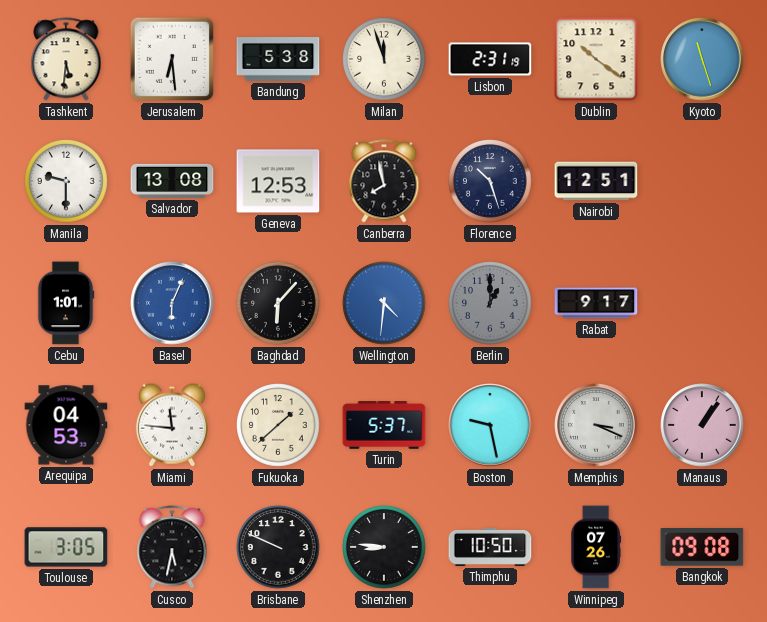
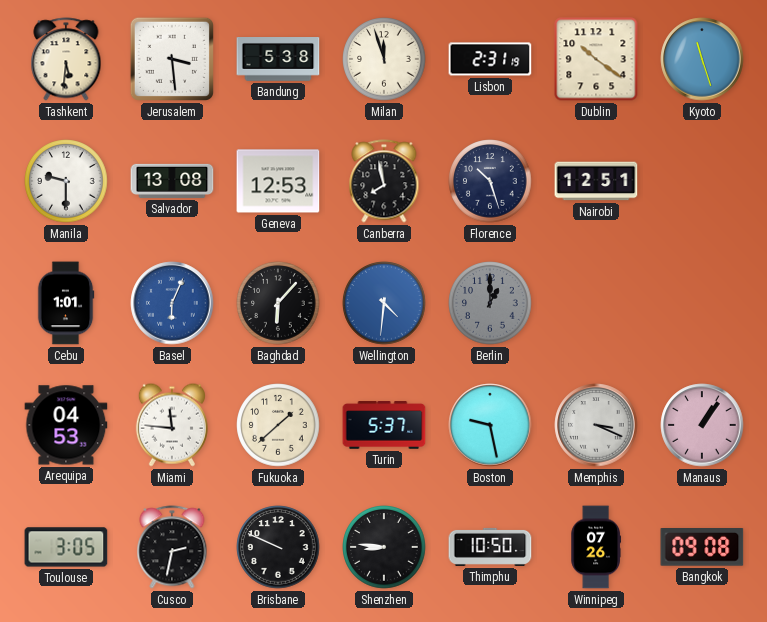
Jerusalem: 6:29 -> 3:29
Rabat: 9:17 -> none
Cusco: 5:32 -> 2:32
